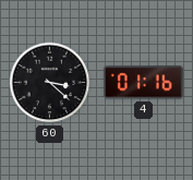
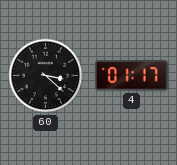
4: 01:16 -> 01:17
